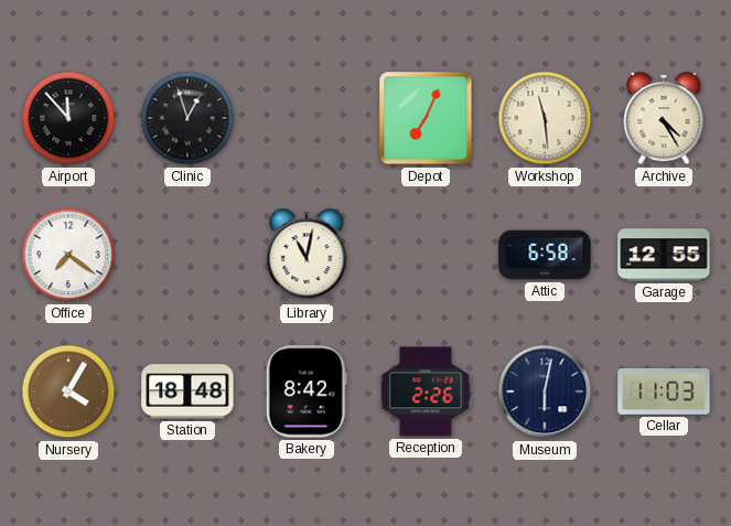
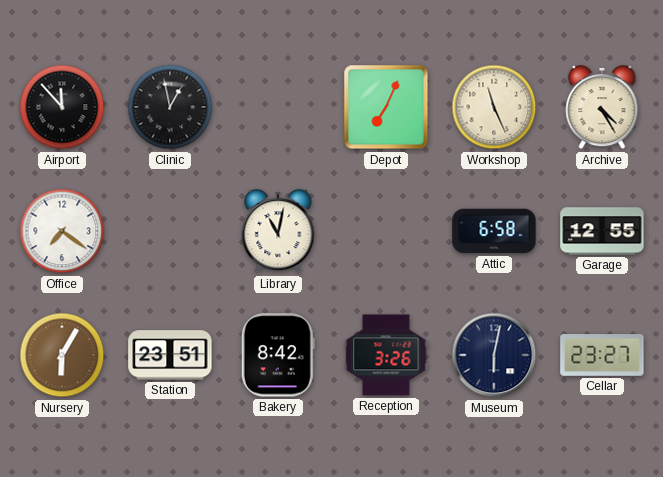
Clinic: 12:57 -> 12:58
Workshop: 11:29 -> 11:26
Nursery: 4:05 -> 6:05
Station: 18:48 -> 23:51
Reception: 2:26 -> 3:26
Cellar: 11:03 -> 23:27
